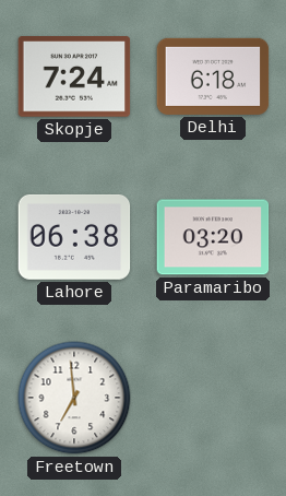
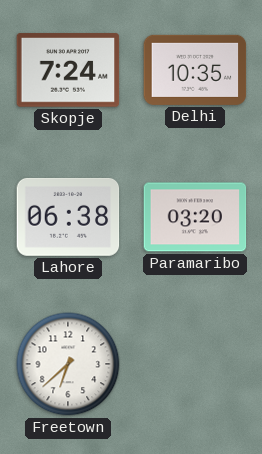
Delhi: 6:18 -> 10:35
Freetown: 6:59 -> 6:38
